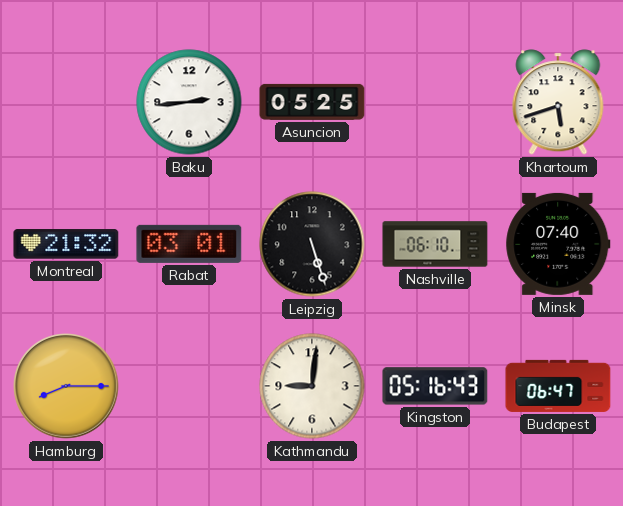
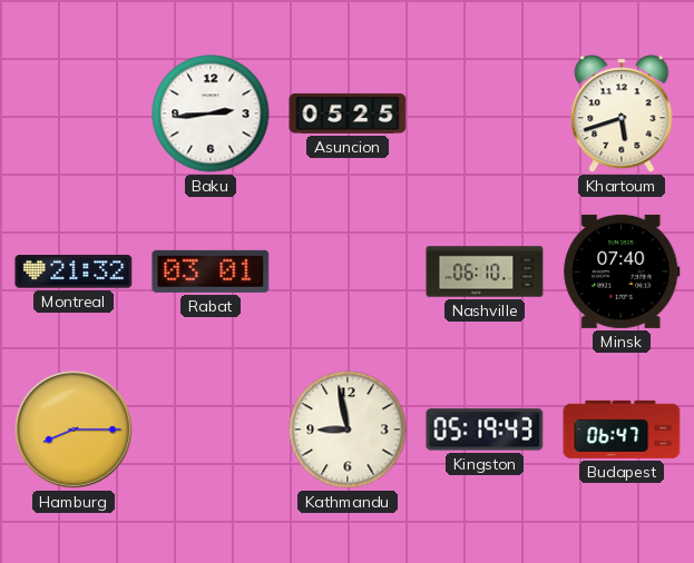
Leipzig: 5:27 -> none
Kathmandu: 9:01 -> 8:58
Kingston: 05:16 -> 05:19
